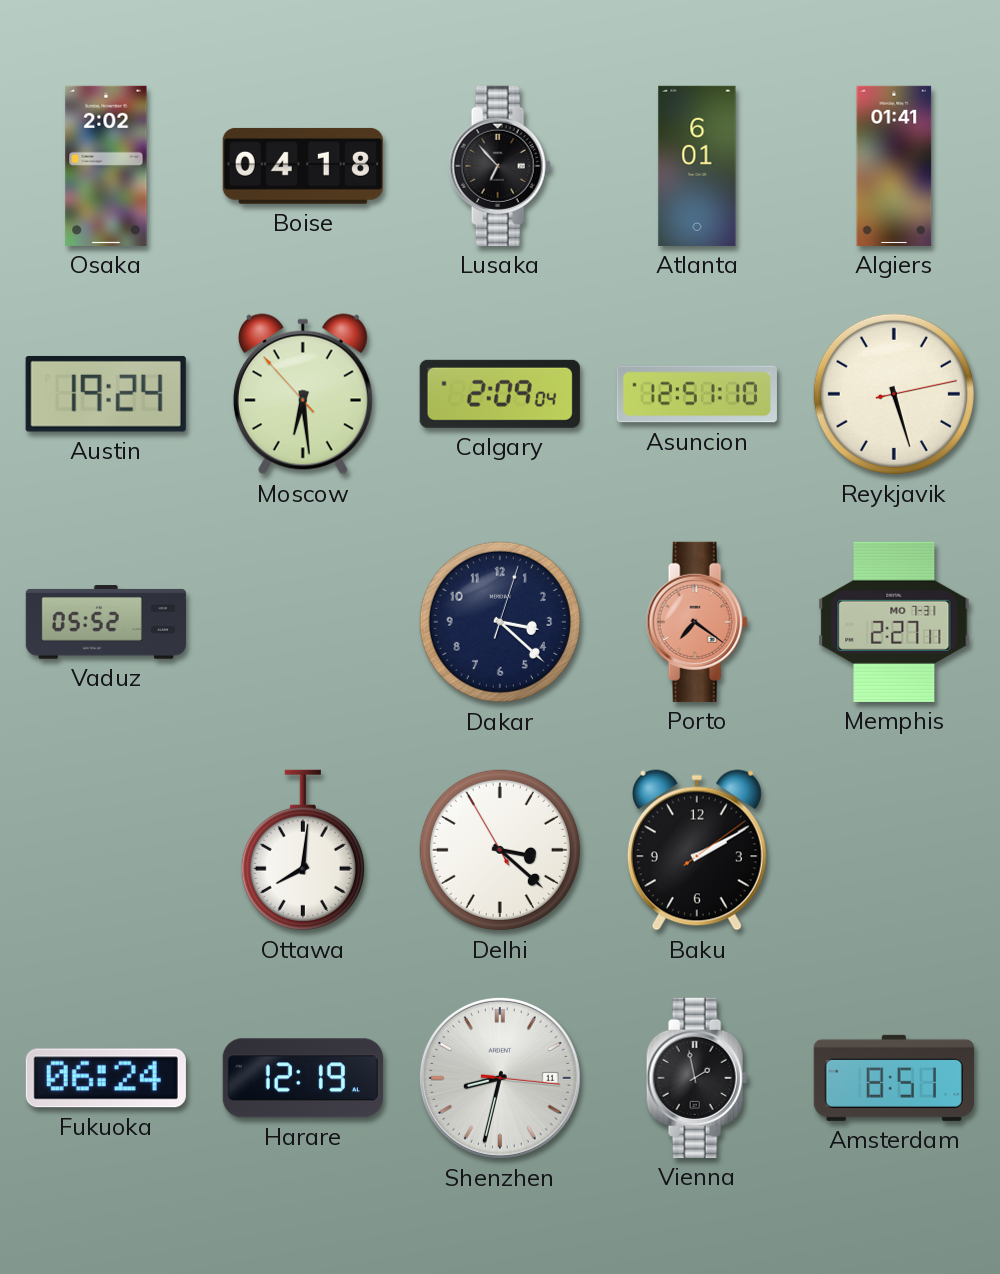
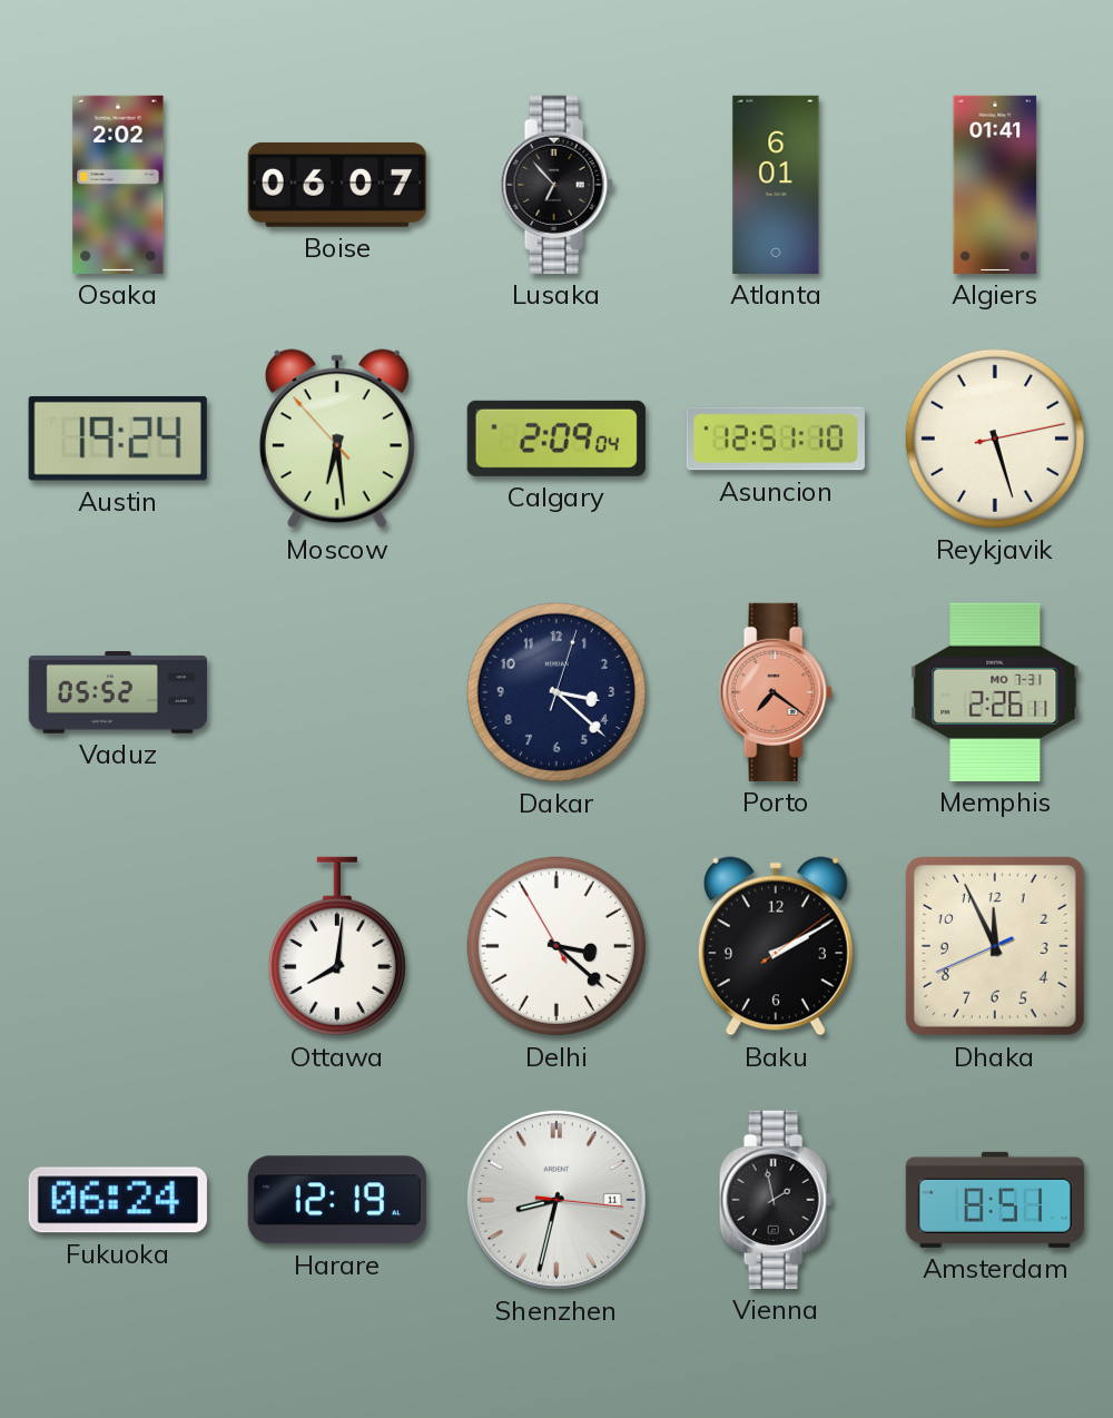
Boise: 04:18 -> 06:07
Memphis: 2:27 -> 2:26
Dhaka: none -> 11:55
